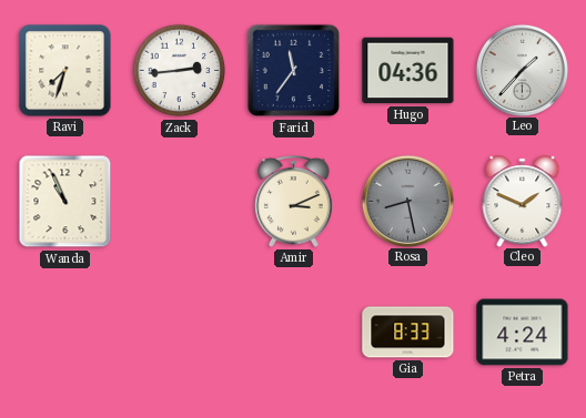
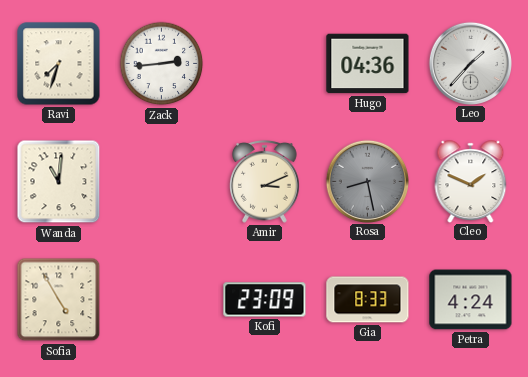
Farid: 11:36 -> none
Wanda: 10:56 -> 11:01
Sofia: none -> 4:55
Kofi: none -> 23:09
